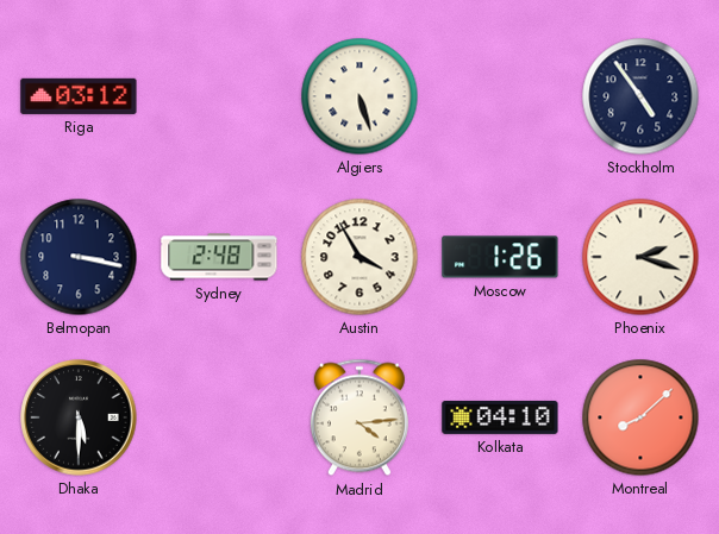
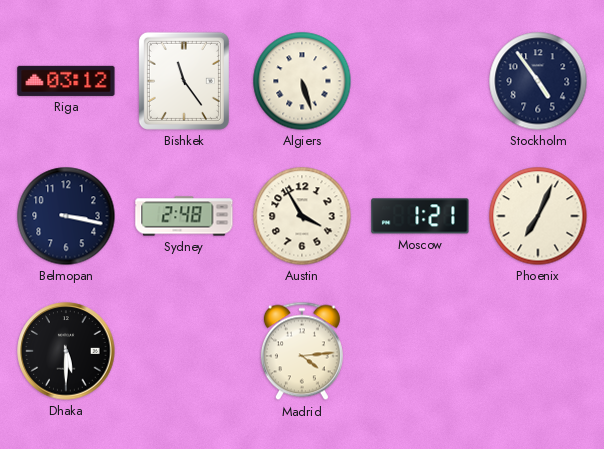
Bishkek: none -> 11:24
Moscow: 1:26 -> 1:21
Phoenix: 2:18 -> 7:04
Kolkata: 04:10 -> none
Montreal: 8:08 -> none
